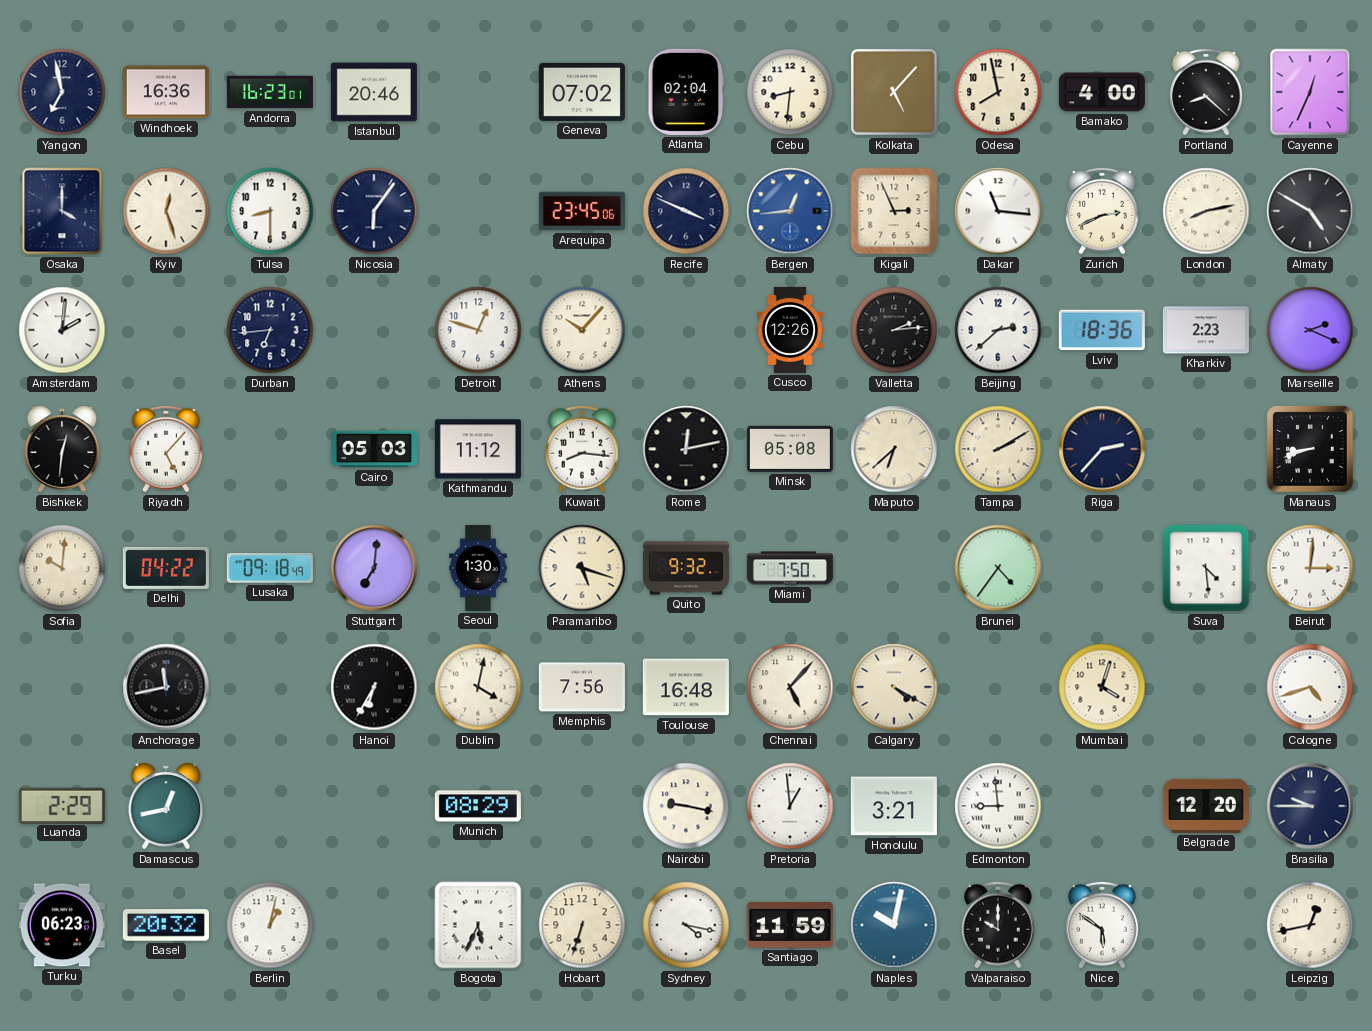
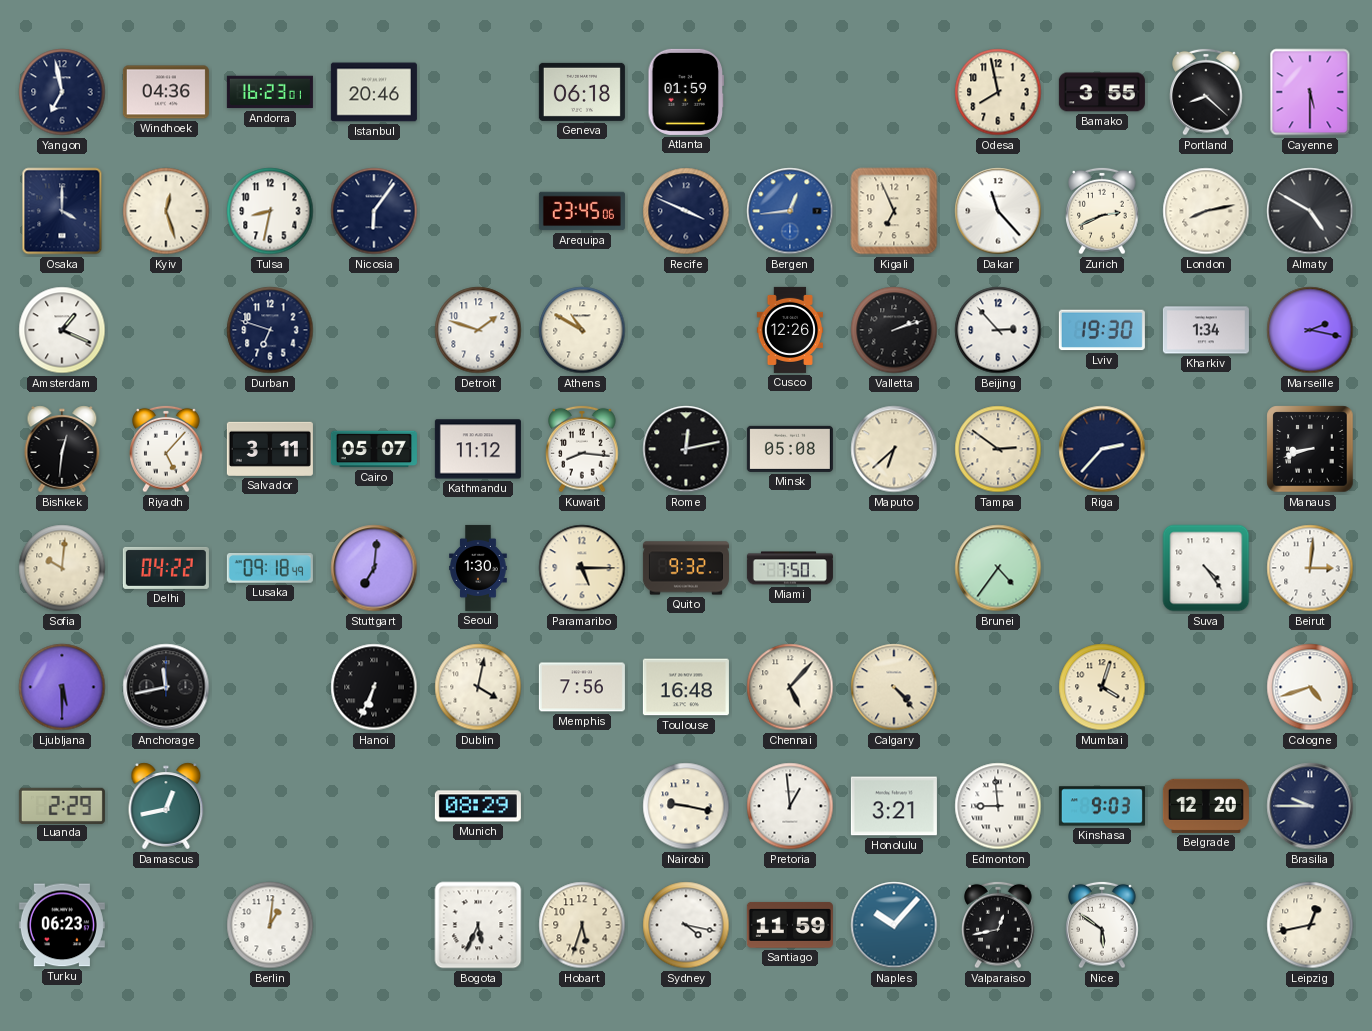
Windhoek: 16:36 -> 04:36
Geneva: 07:02 -> 06:18
Atlanta: 02:04 -> 01:59
Cebu: 8:31 -> none
Kolkata: 5:07 -> none
Bamako: 4:00 -> 3:55
Cayenne: 12:34 -> 5:30
Tulsa: 8:30 -> 8:32
Kigali: 2:56 -> 6:56
Dakar: 11:16 -> 11:23
Amsterdam: 2:01 -> 1:19
Durban: 6:44 -> 6:48
Detroit: 12:48 -> 1:48
Athens: 10:07 -> 10:50
Valletta: 2:14 -> 2:12
Beijing: 2:38 -> 2:53
Lviv: 18:36 -> 19:30
Kharkiv: 2:23 -> 1:34
Marseille: 2:19 -> 2:17
Salvador: none -> 3:11
Cairo: 05:03 -> 05:07
Tampa: 2:10 -> 2:51
Paramaribo: 5:18 -> 5:15
Suva: 4:29 -> 4:24
Ljubljana: none -> 5:30
Hanoi: 6:35 -> 6:34
Calgary: 4:20 -> 4:23
Kinshasa: none -> 9:03
Basel: 20:32 -> none
Berlin: 1:02 -> 1:01
Hobart: 6:33 -> 5:33
Naples: 10:02 -> 10:07
Valparaiso: 10:00 -> 12:43
